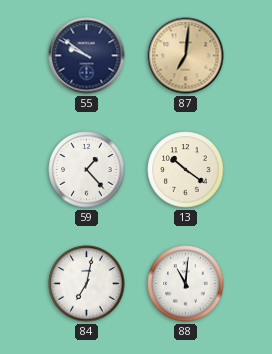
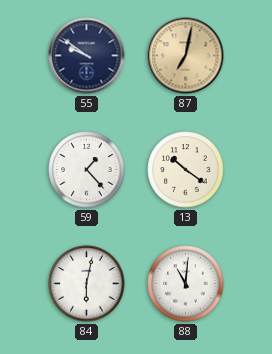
87: 7:01 -> 7:02
84: 7:02 -> 6:02
